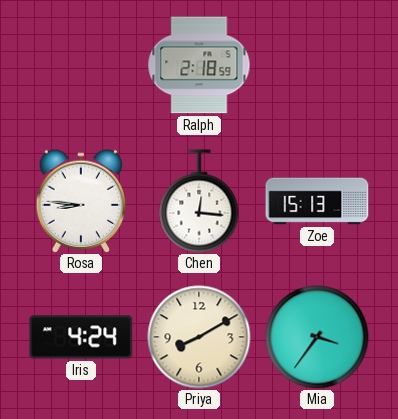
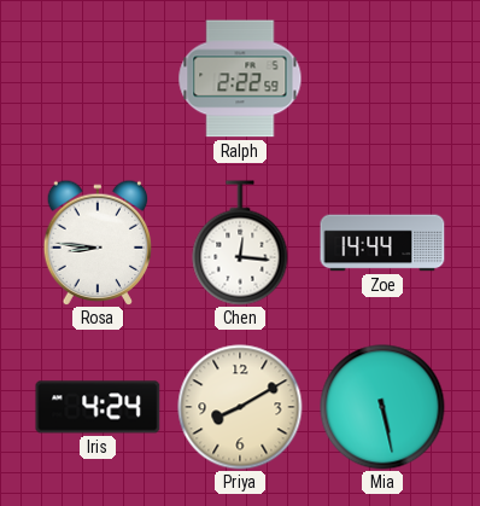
Ralph: 2:18 -> 2:22
Zoe: 15:13 -> 14:44
Mia: 3:36 -> 5:28
